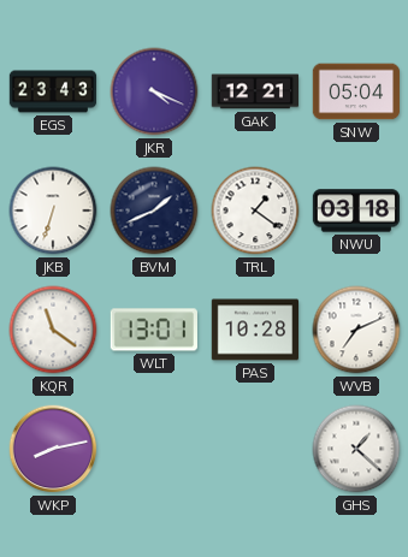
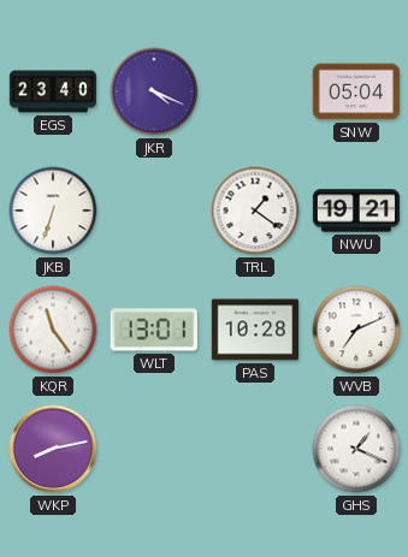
EGS: 23:43 -> 23:40
GAK: 12:21 -> none
BVM: 1:41 -> none
NWU: 03:18 -> 19:21
KQR: 11:21 -> 11:24
GHS: 1:22 -> 1:19
